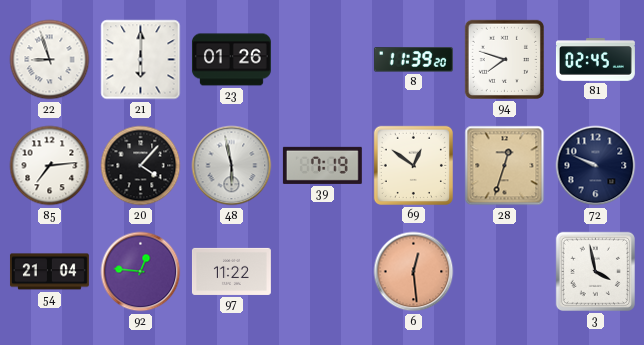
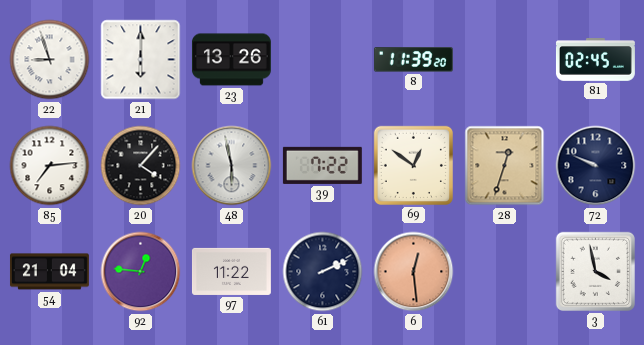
23: 01:26 -> 13:26
94: 7:48 -> none
39: 7:19 -> 7:22
61: none -> 2:11
